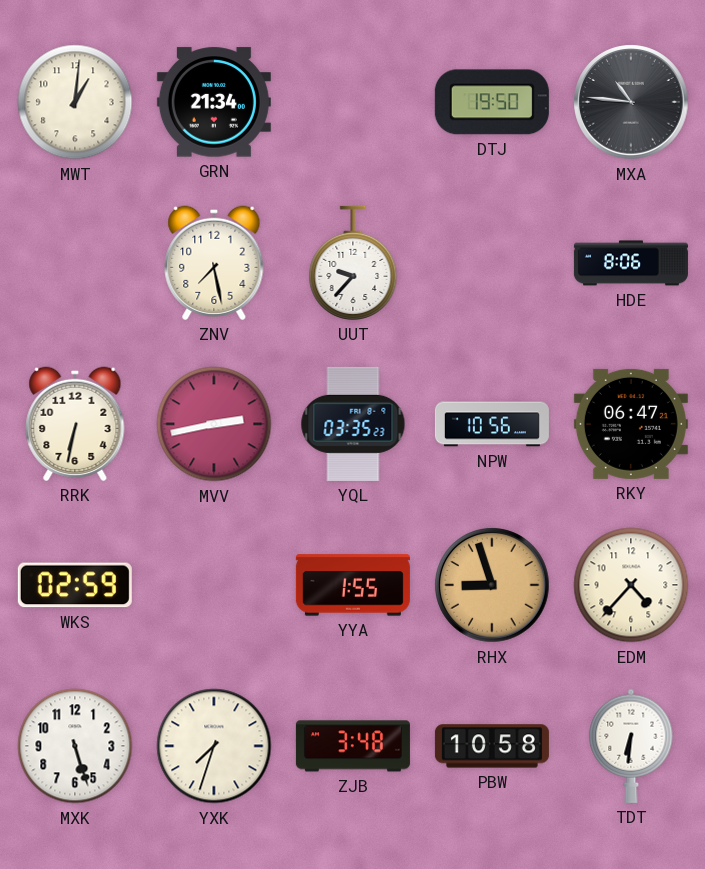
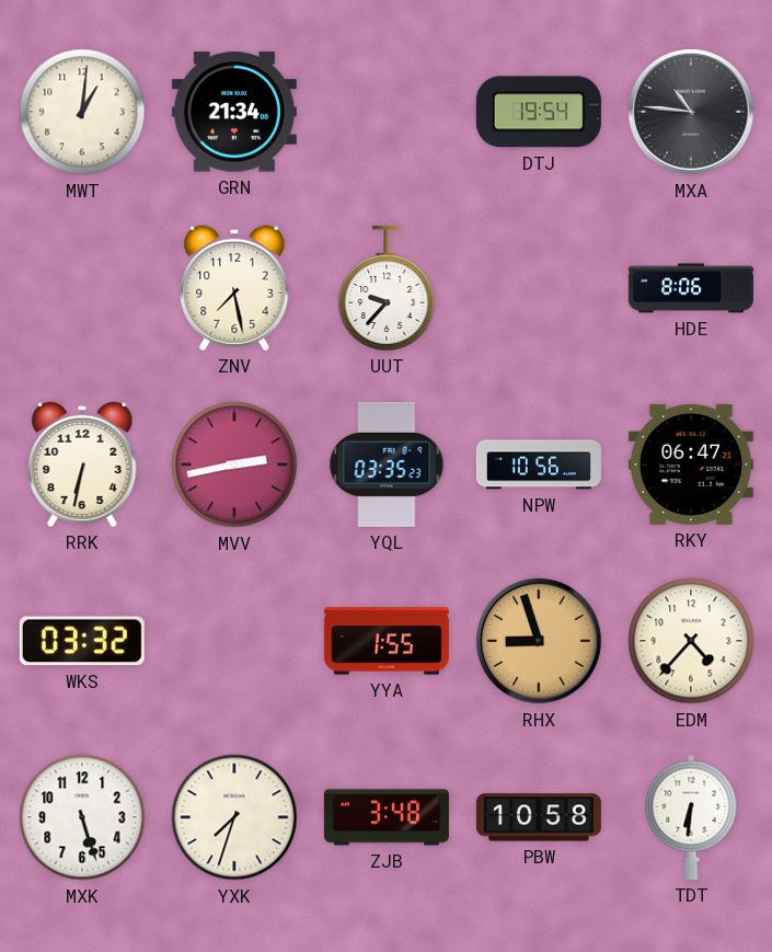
DTJ: 19:50 -> 19:54
WKS: 02:59 -> 03:32
